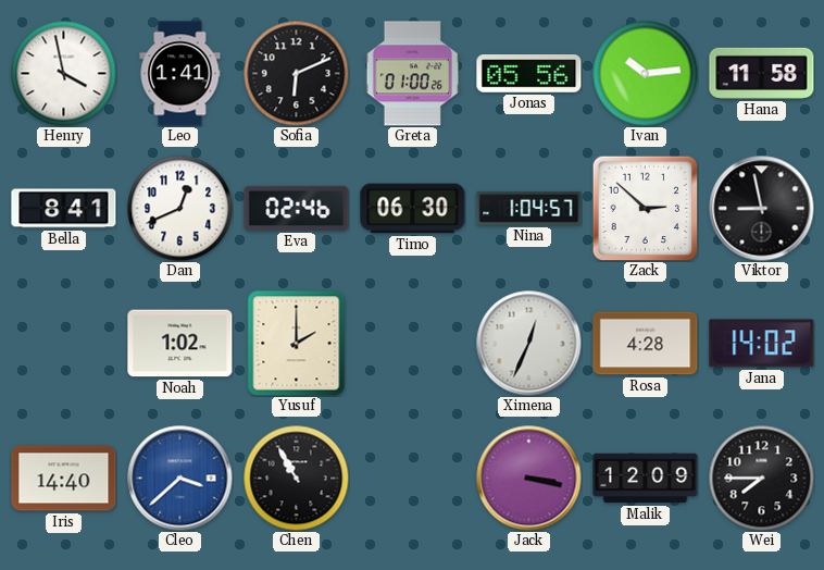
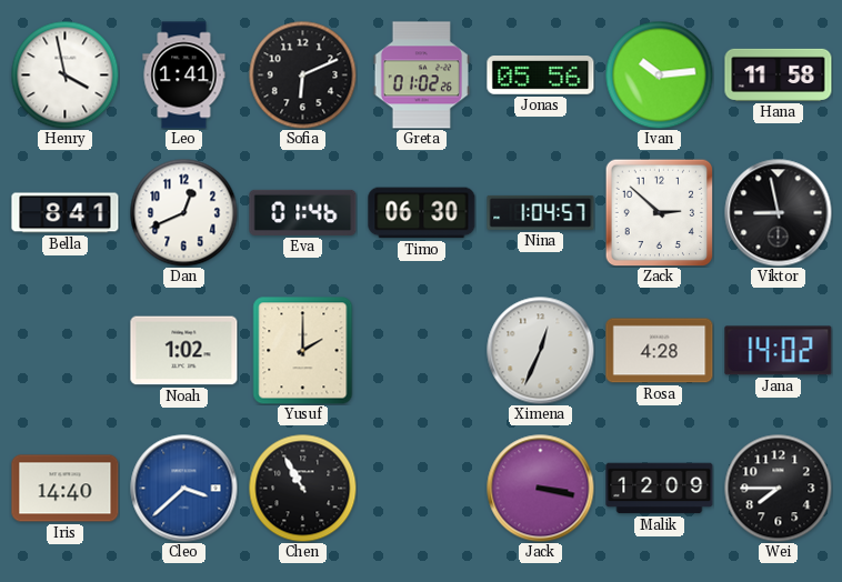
Greta: 01:00 -> 01:02
Eva: 02:46 -> 01:46
